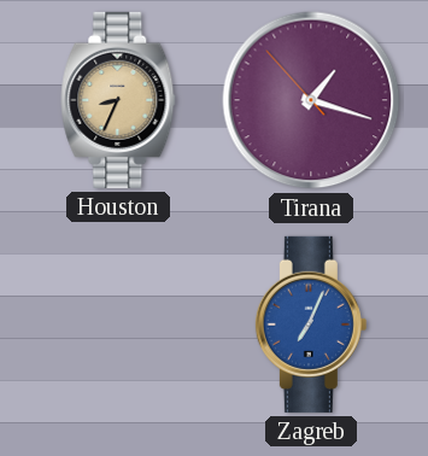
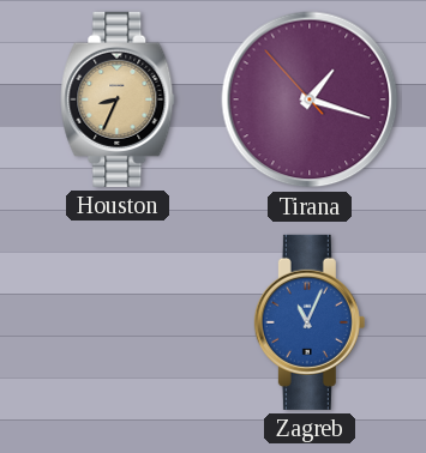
Zagreb: 7:04 -> 11:04
